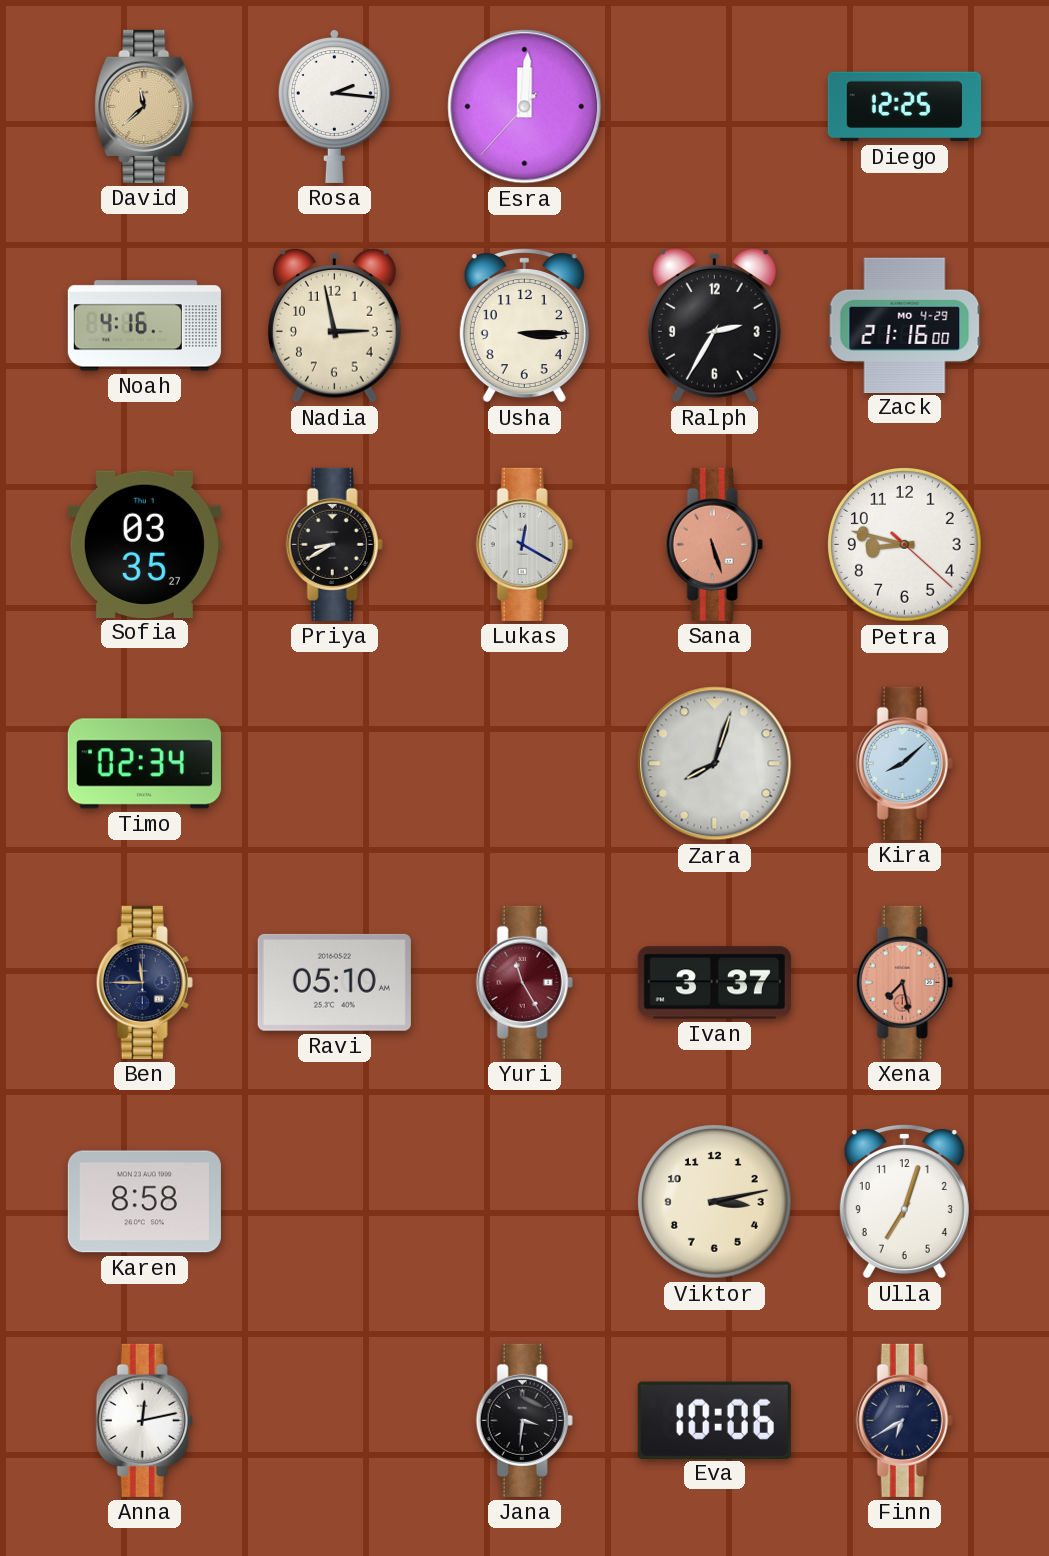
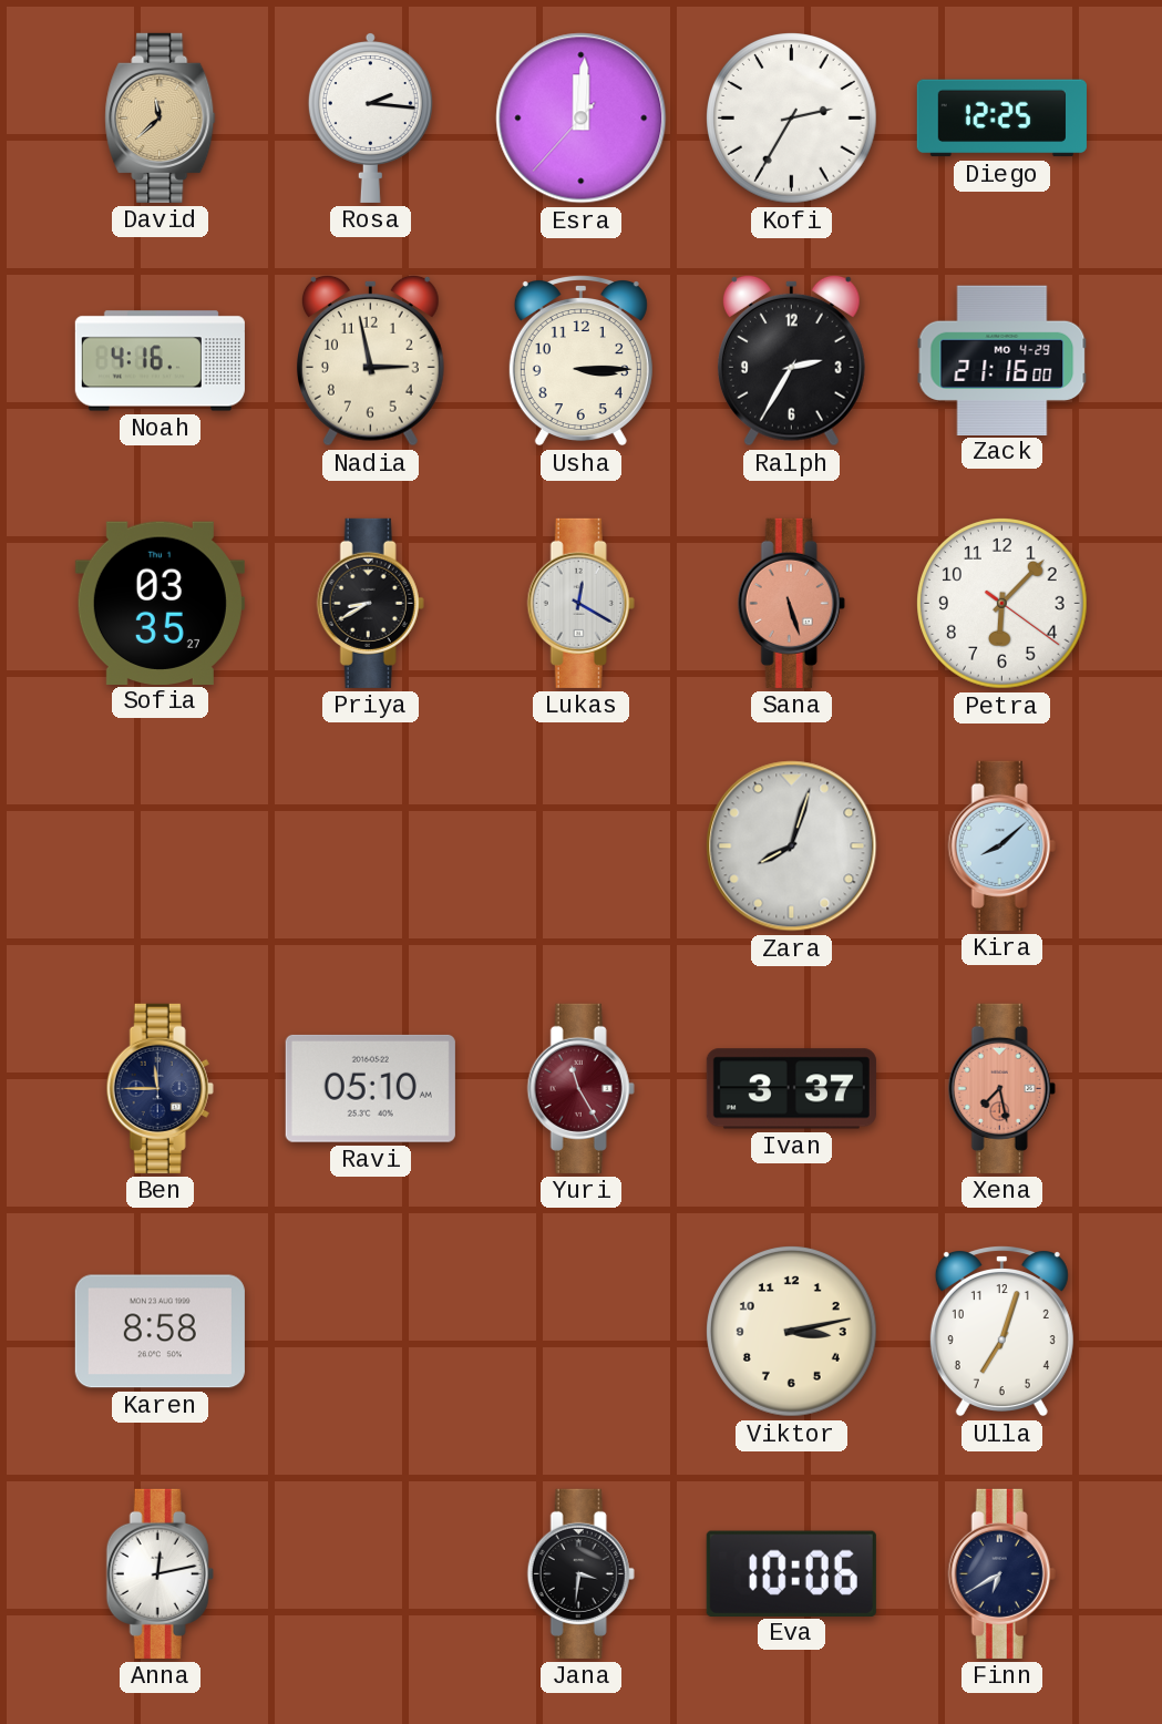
Kofi: none -> 2:35
Petra: 8:47 -> 6:07
Timo: 02:34 -> none
